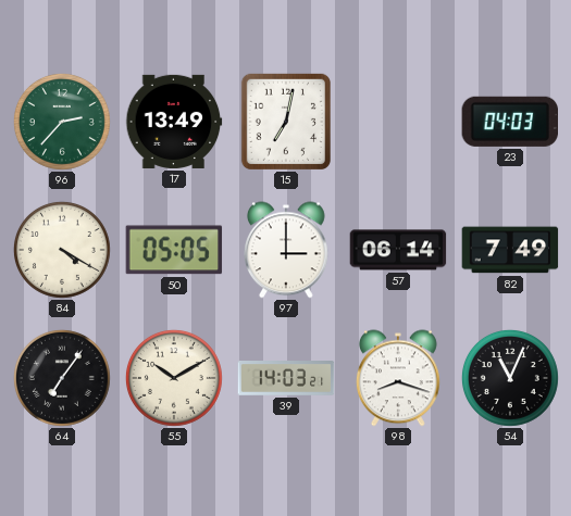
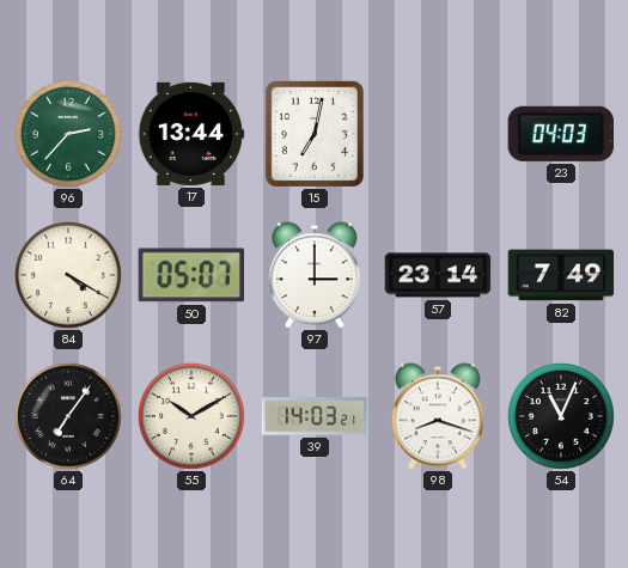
17: 13:49 -> 13:44
50: 05:05 -> 05:07
57: 06:14 -> 23:14
